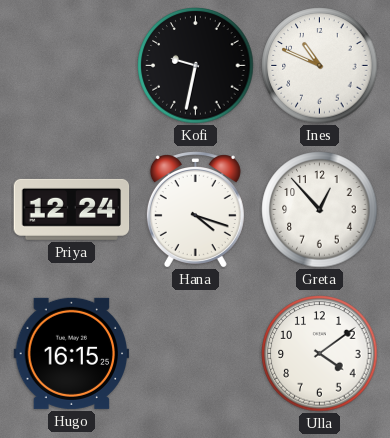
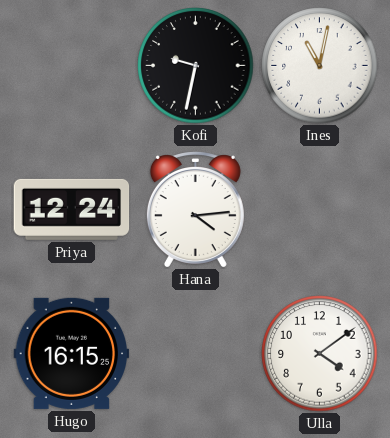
Ines: 10:49 -> 11:02
Hana: 4:18 -> 4:14
Greta: 12:53 -> none
